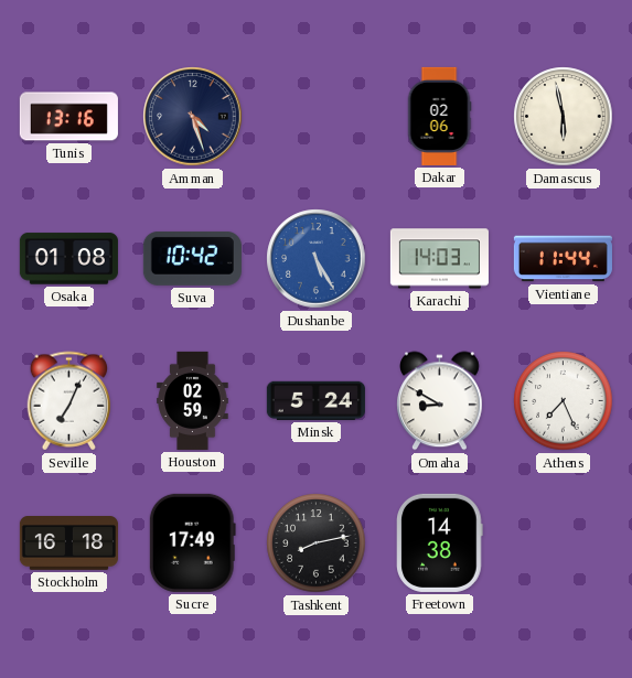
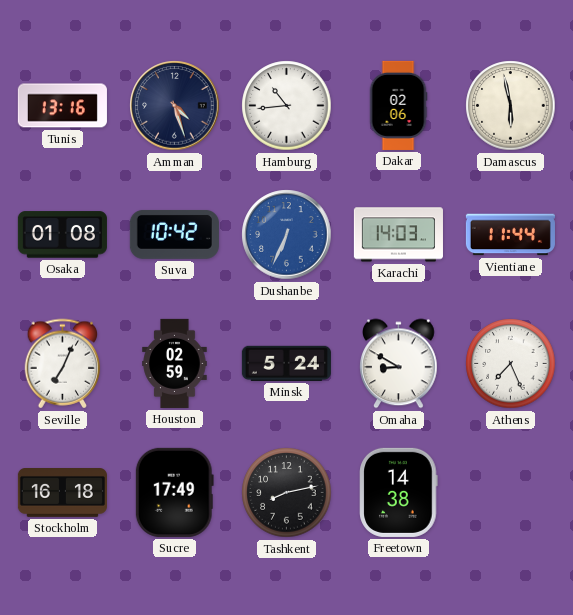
Hamburg: none -> 10:44
Dushanbe: 5:25 -> 6:34
